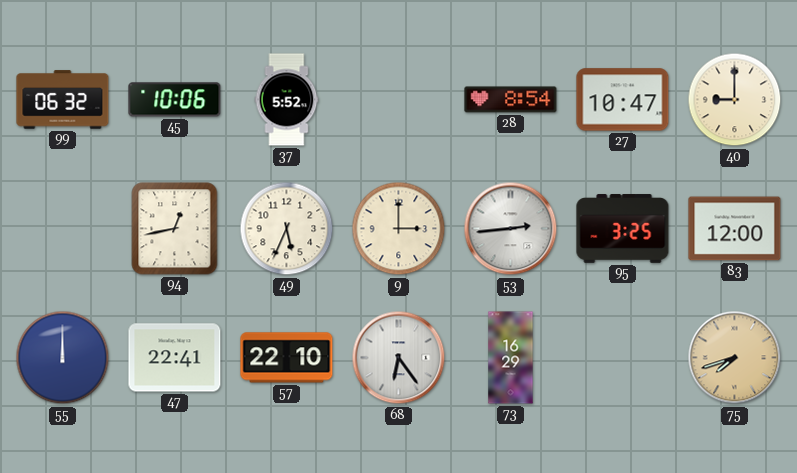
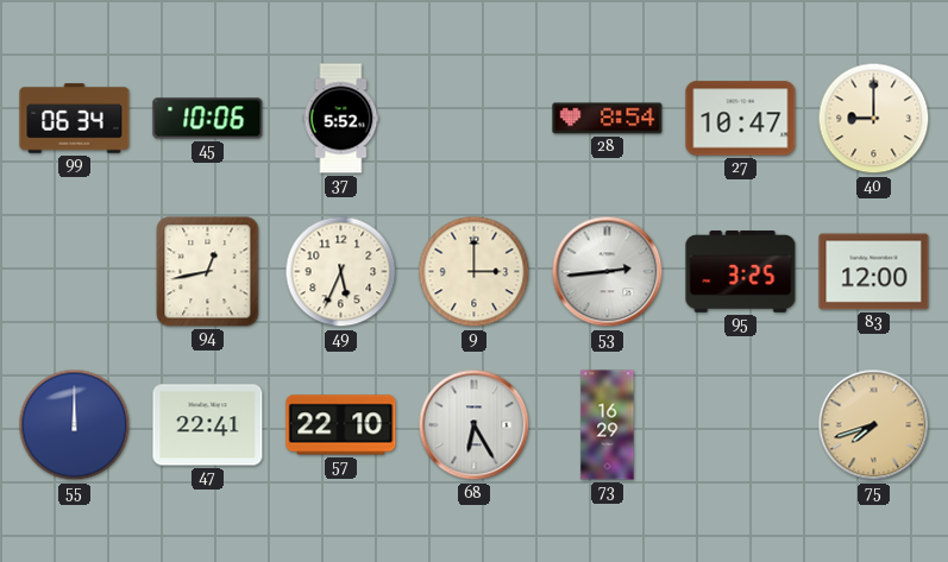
99: 06:32 -> 06:34
68: 6:24 -> 6:25
